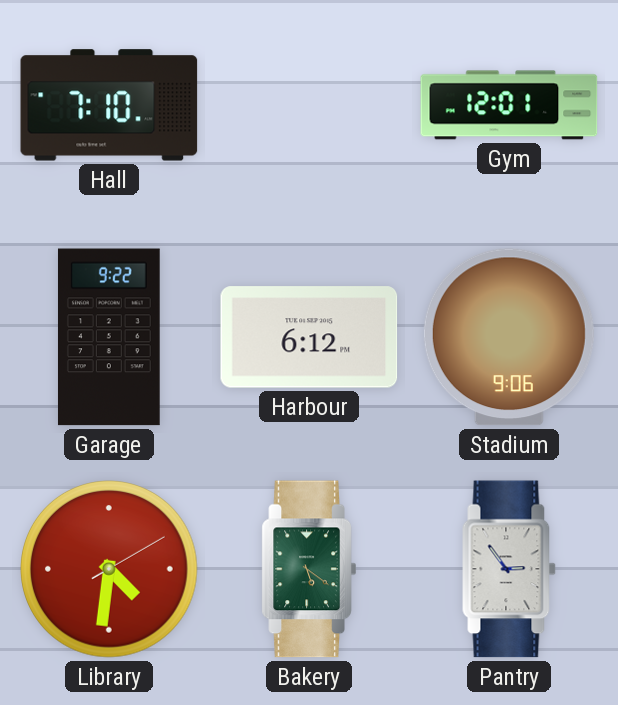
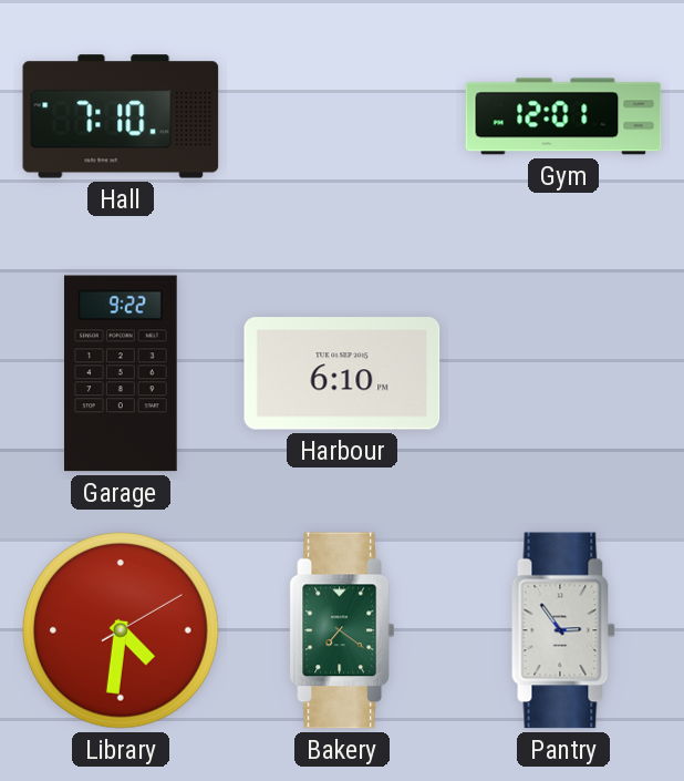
Harbour: 6:12 -> 6:10
Stadium: 9:06 -> none
Bakery: 5:21 -> 7:21
